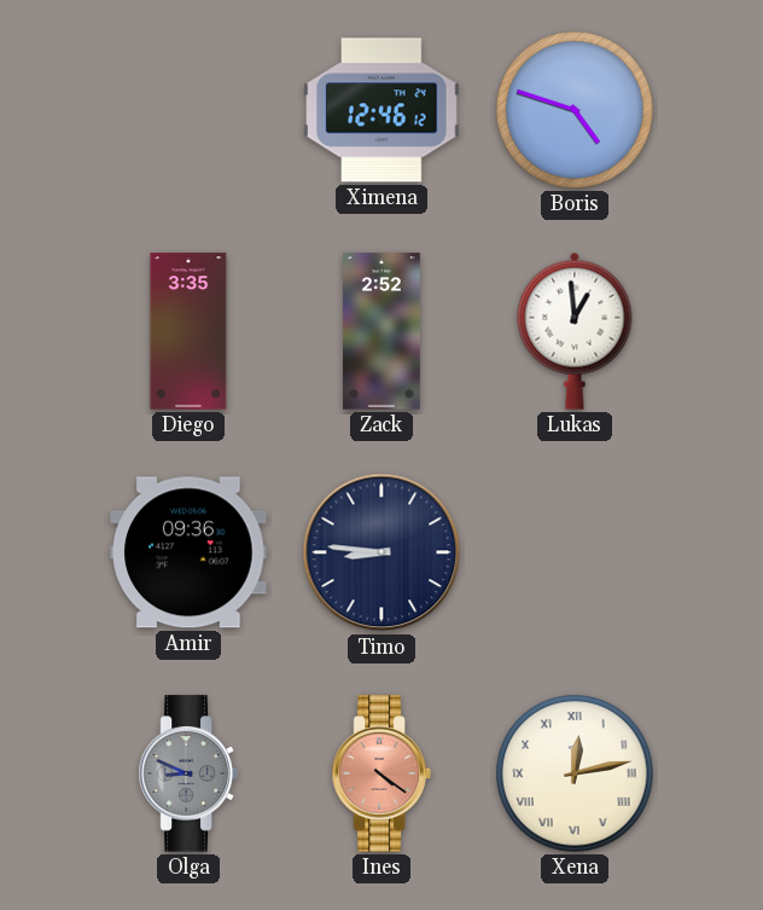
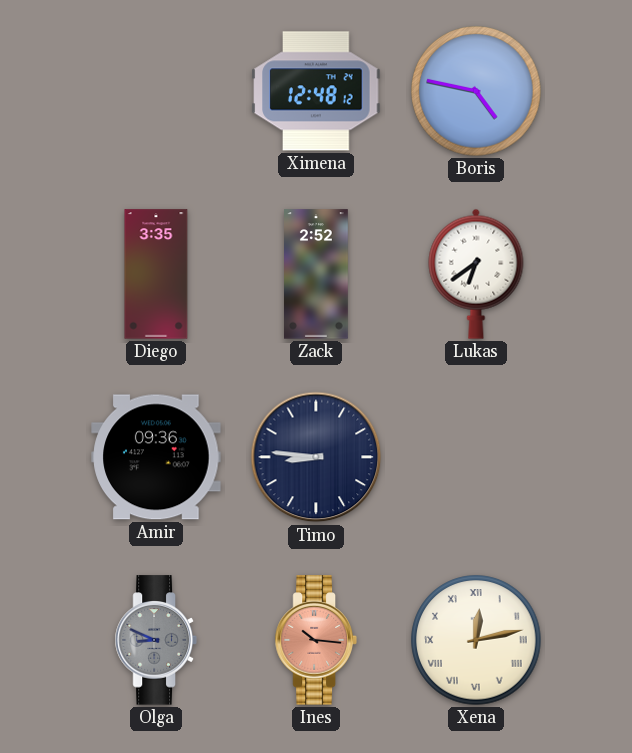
Ximena: 12:46 -> 12:48
Boris: 4:48 -> 4:47
Lukas: 12:59 -> 6:39
Ines: 4:21 -> 10:16
